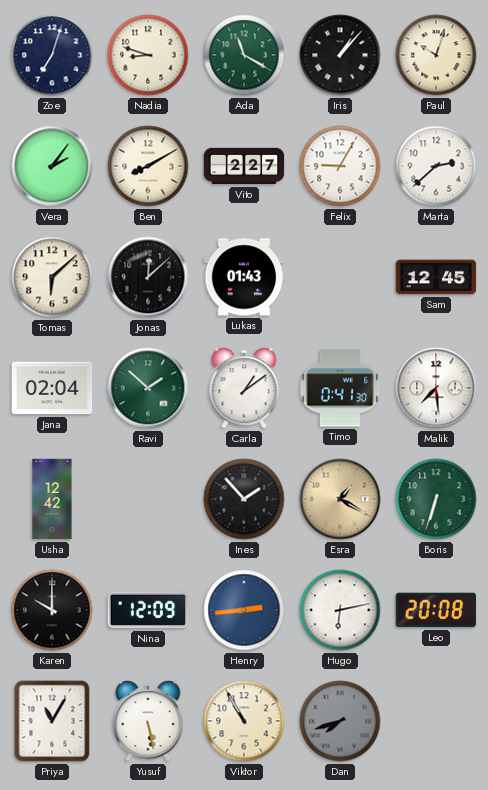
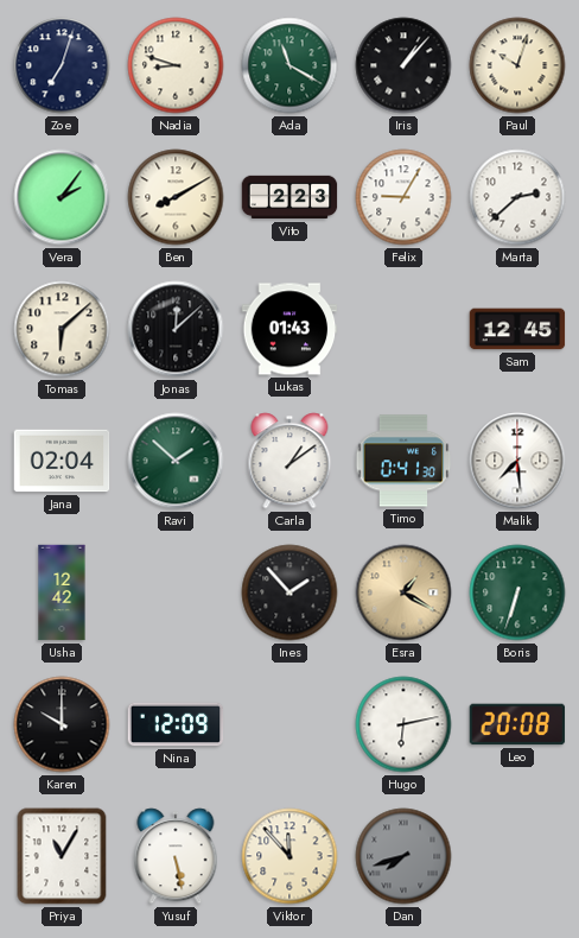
Vito: 2:27 -> 2:23
Henry: 2:44 -> none
Viktor: 10:55 -> 11:53
